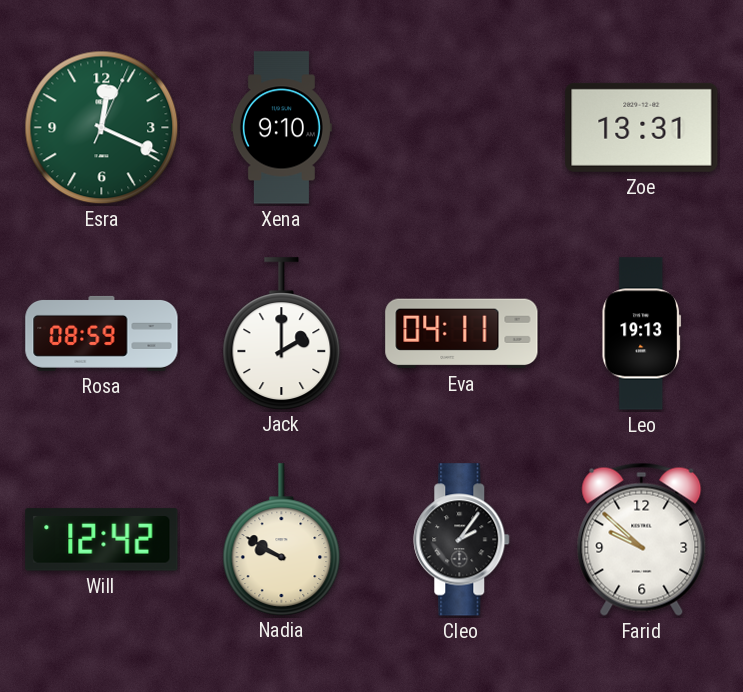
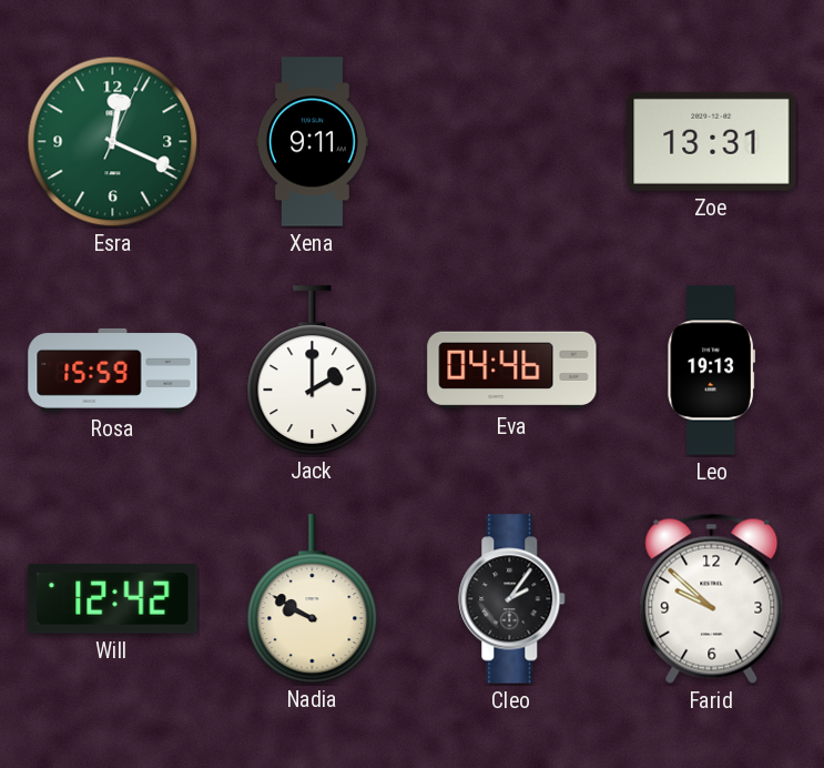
Xena: 9:10 -> 9:11
Rosa: 08:59 -> 15:59
Eva: 04:11 -> 04:46
